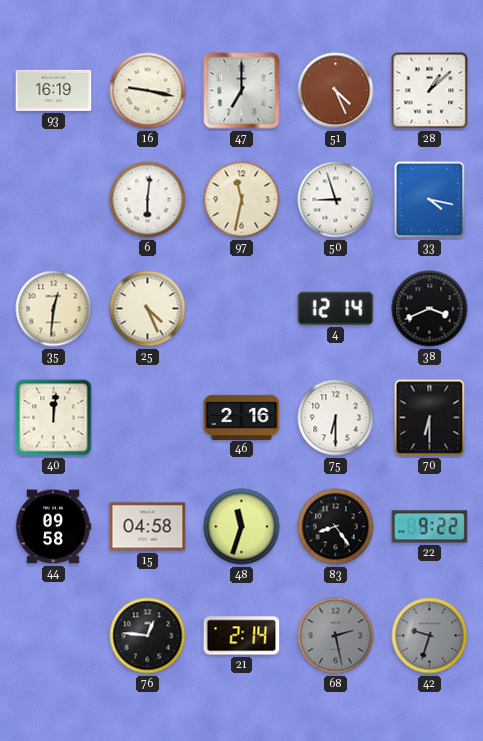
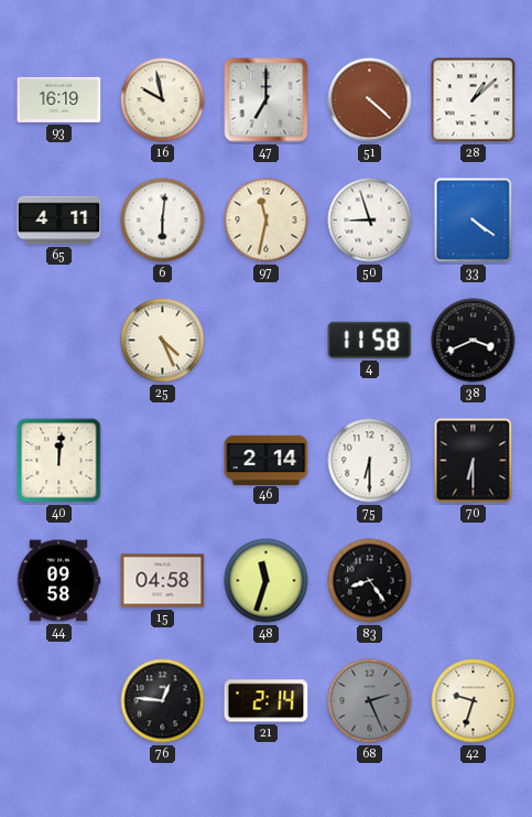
16: 9:17 -> 9:58
51: 4:26 -> 4:22
65: none -> 4:11
33: 4:17 -> 4:21
35: 12:31 -> none
4: 12:14 -> 11:58
46: 2:16 -> 2:14
22: 9:22 -> none
68: 2:28 -> 2:26
42 dial: grey -> cream
